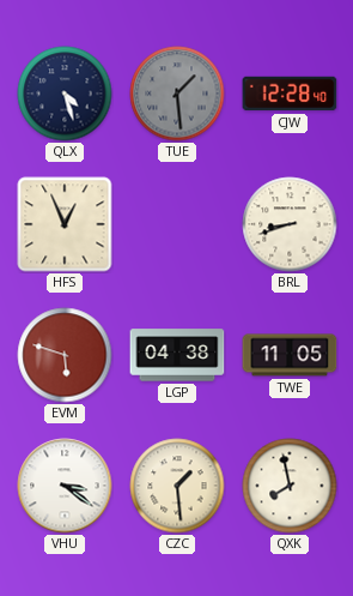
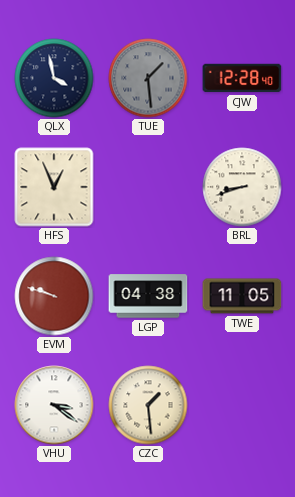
QLX: 4:27 -> 3:58
EVM: 5:48 -> 9:48
QXK: 7:58 -> none
